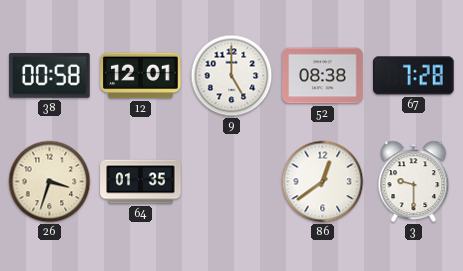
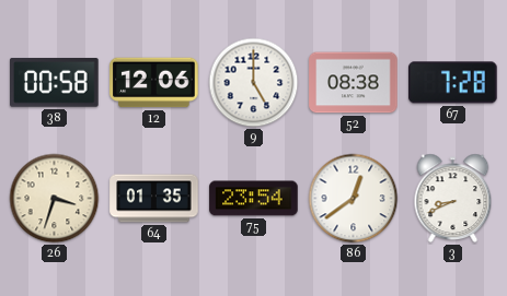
12: 12:01 -> 12:06
75: none -> 23:54
3: 9:30 -> 8:41
